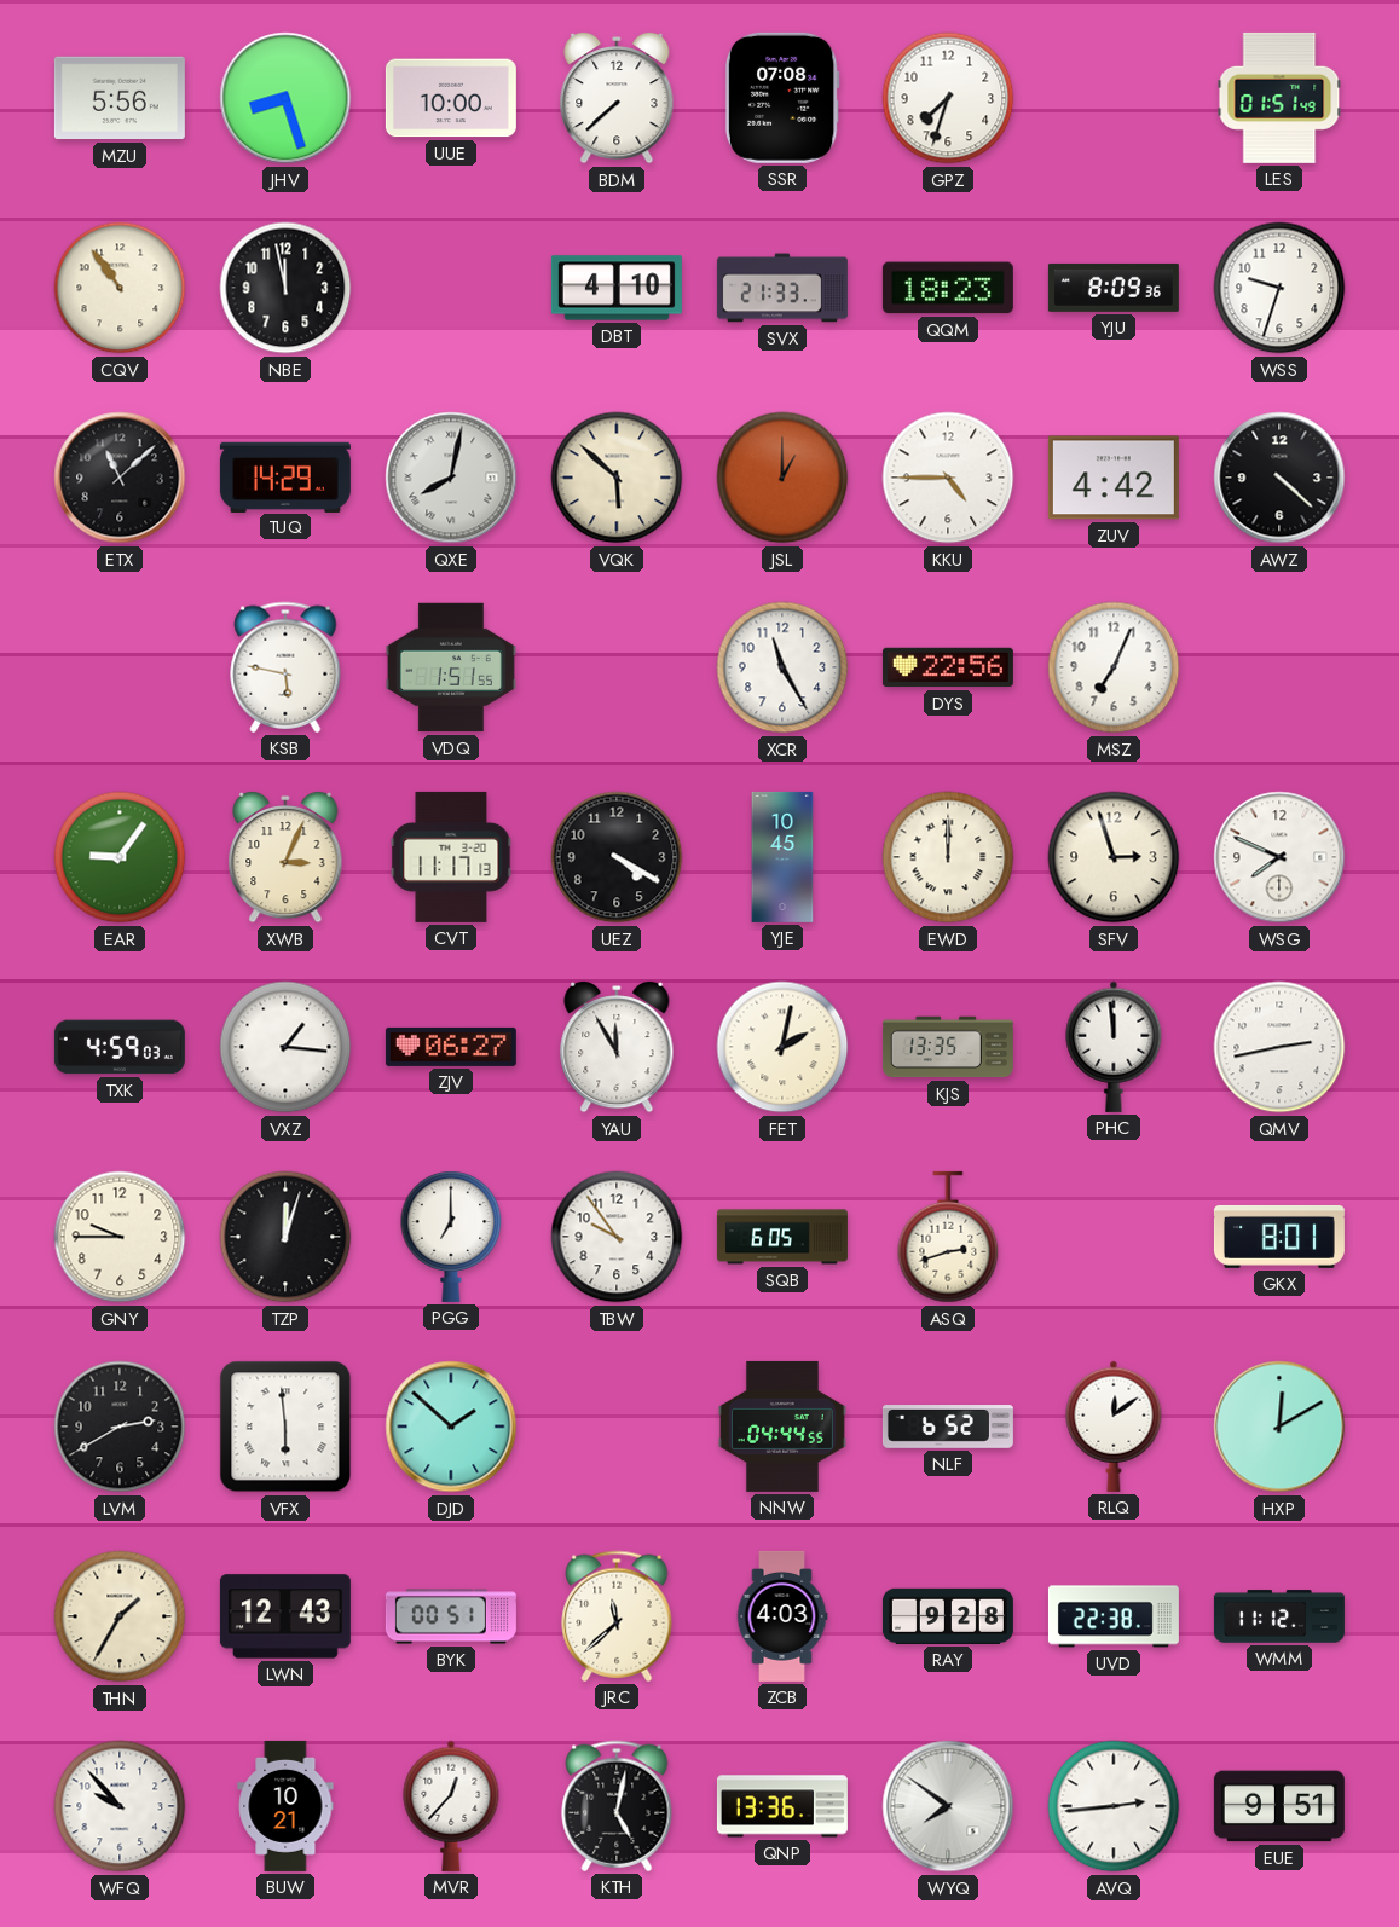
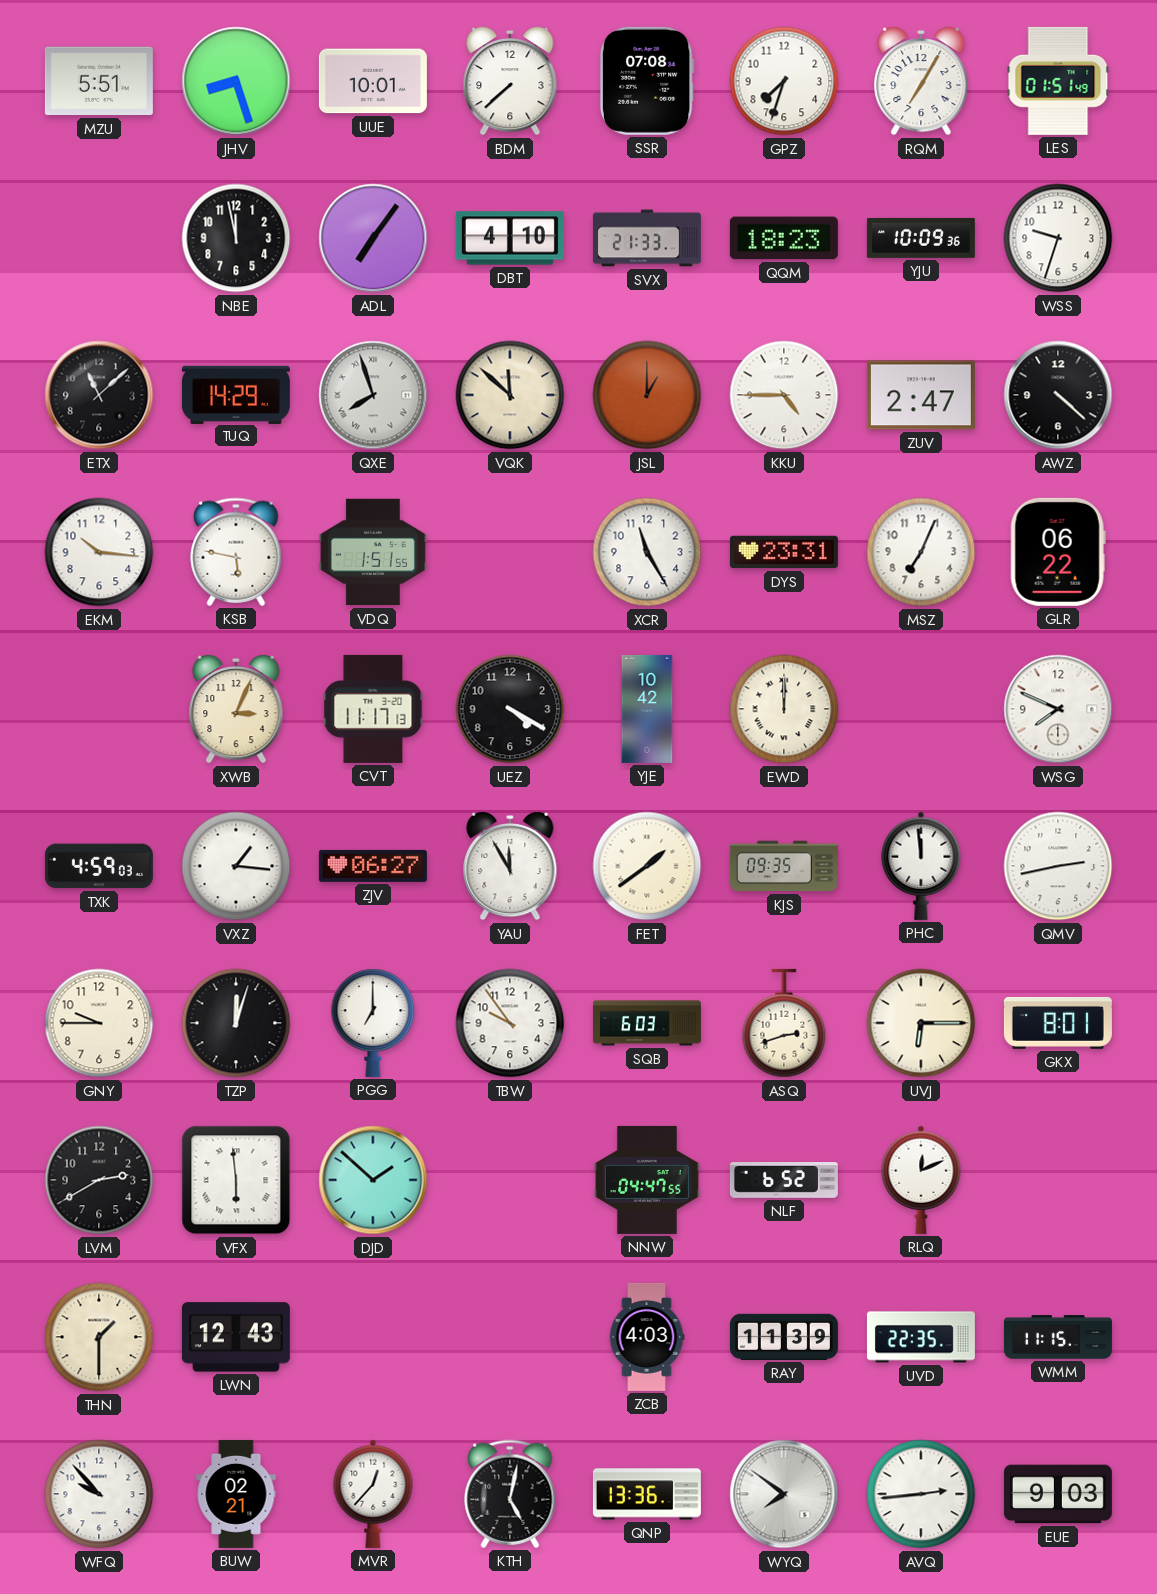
MZU: 5:56 -> 5:51
UUE: 10:00 -> 10:01
RQM: none -> 7:05
CQV: 10:54 -> none
ADL: none -> 7:06
YJU: 8:09 -> 10:09
QXE: 8:02 -> 7:57
VQK: 5:52 -> 11:52
ZUV: 4:42 -> 2:47
EKM: none -> 10:16
DYS: 22:56 -> 23:31
GLR: none -> 06:22
EAR: 9:06 -> none
YJE: 10:45 -> 10:42
SFV: 2:57 -> none
FET: 2:02 -> 1:39
KJS: 13:35 -> 09:35
SQB: 6:05 -> 6:03
UVJ: none -> 6:15
NNW: 04:44 -> 04:47
RLQ: 12:09 -> 12:11
HXP: 12:10 -> none
THN: 1:35 -> 1:30
BYK: 00:51 -> none
JRC: 11:38 -> none
RAY: 9:28 -> 11:39
UVD: 22:38 -> 22:35
WMM: 11:12 -> 11:15
BUW: 10:21 -> 02:21
EUE: 9:51 -> 9:03
